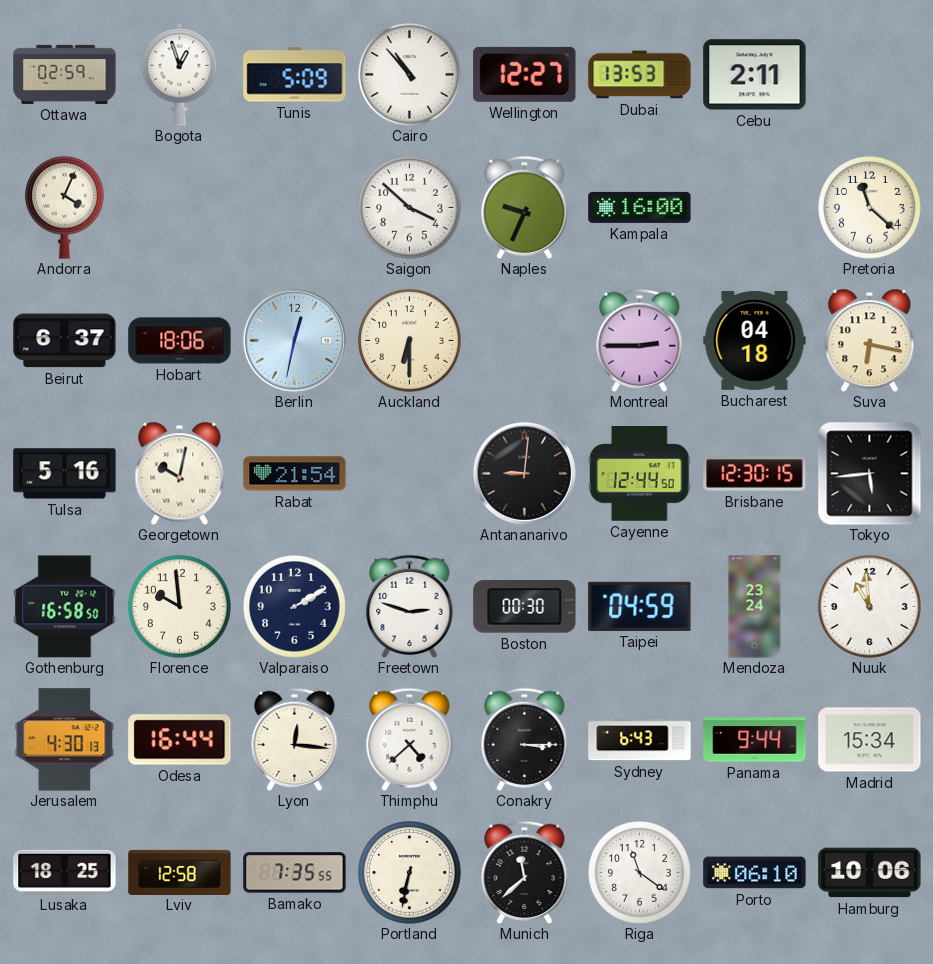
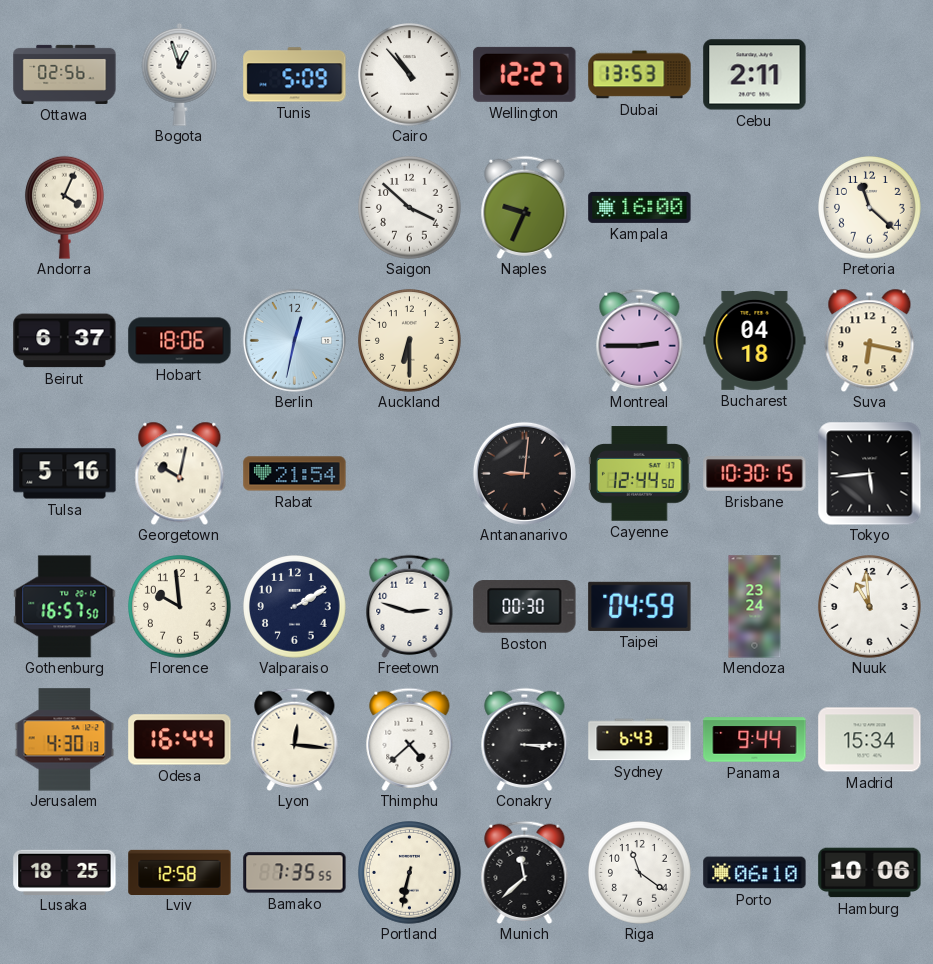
Ottawa: 02:59 -> 02:56
Brisbane: 12:30 -> 10:30
Gothenburg: 16:58 -> 16:57
